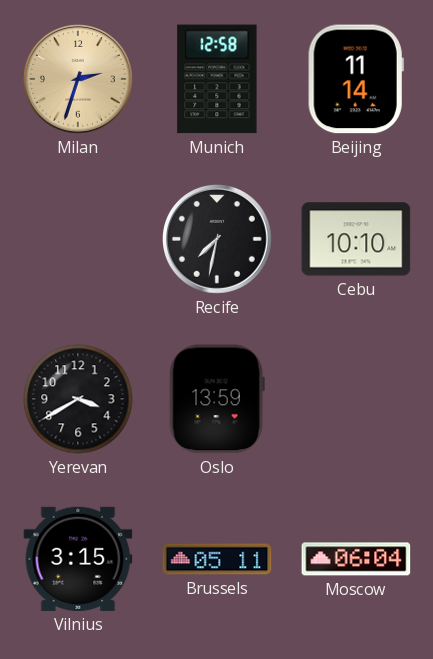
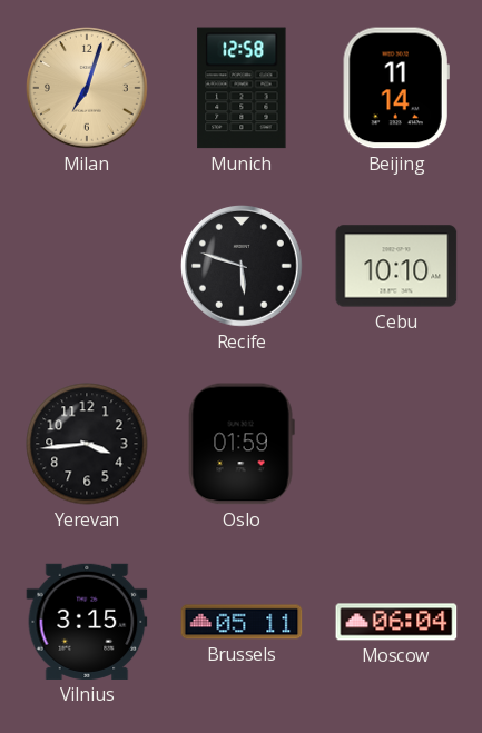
Milan: 2:33 -> 7:03
Recife: 7:32 -> 5:48
Yerevan: 3:40 -> 3:44
Oslo: 13:59 -> 01:59
